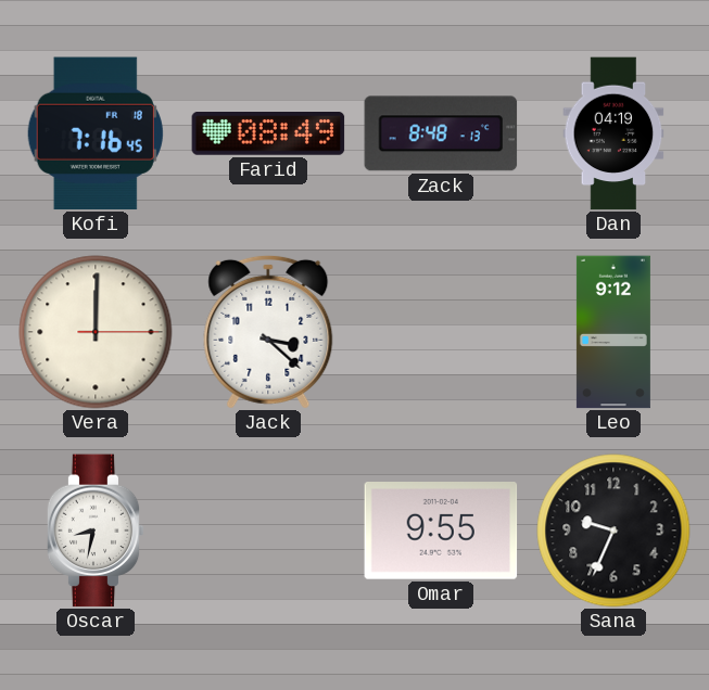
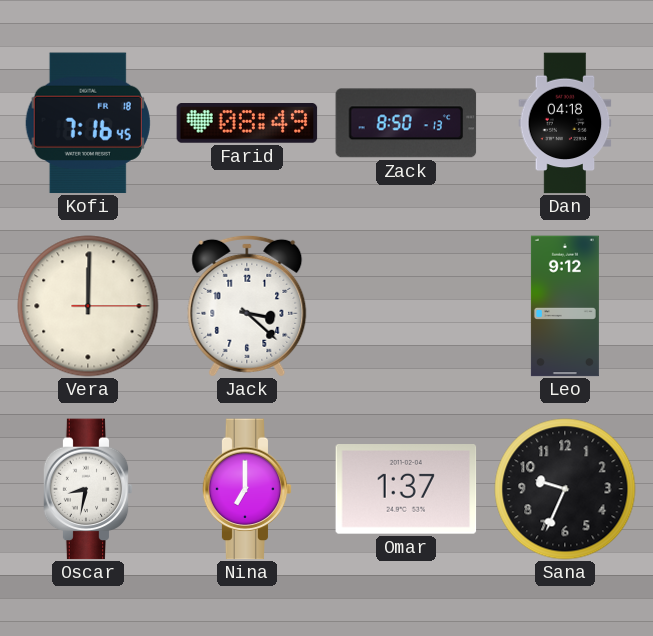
Zack: 8:48 -> 8:50
Dan: 04:19 -> 04:18
Nina: none -> 7:00
Omar: 9:55 -> 1:37
